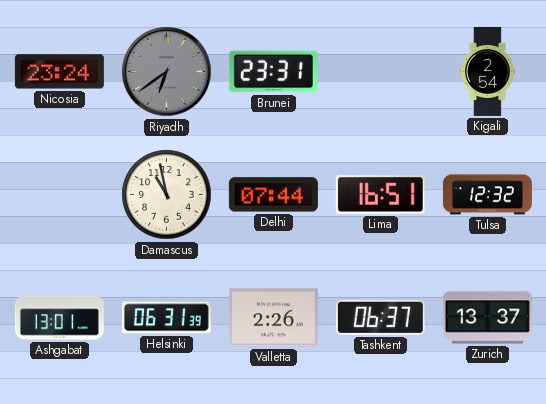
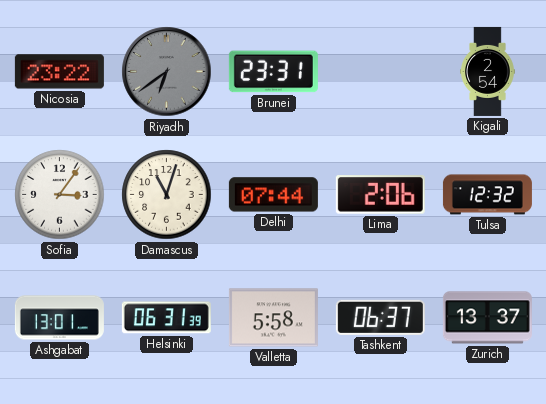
Nicosia: 23:24 -> 23:22
Sofia: none -> 3:06
Damascus: 10:58 -> 11:03
Lima: 16:51 -> 2:06
Valletta: 2:26 -> 5:58
